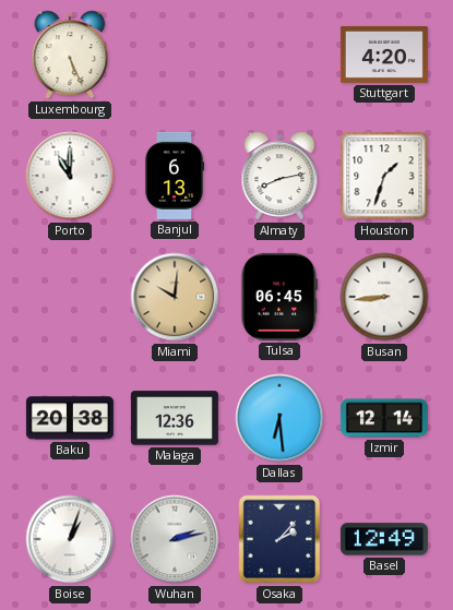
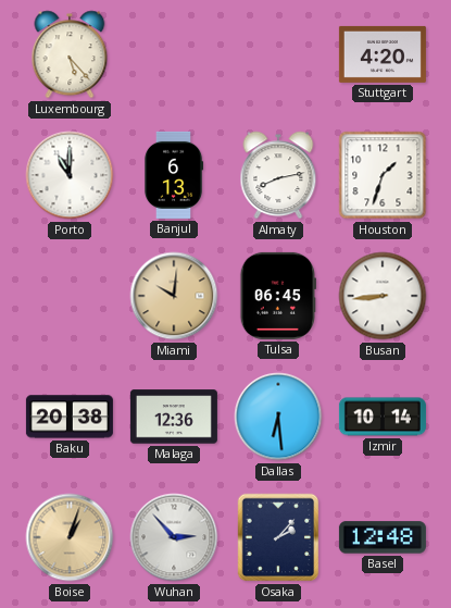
Luxembourg: 5:26 -> 5:23
Izmir: 12:14 -> 10:14
Boise dial: white -> champagne
Wuhan: 2:13 -> 2:53
Basel: 12:49 -> 12:48
